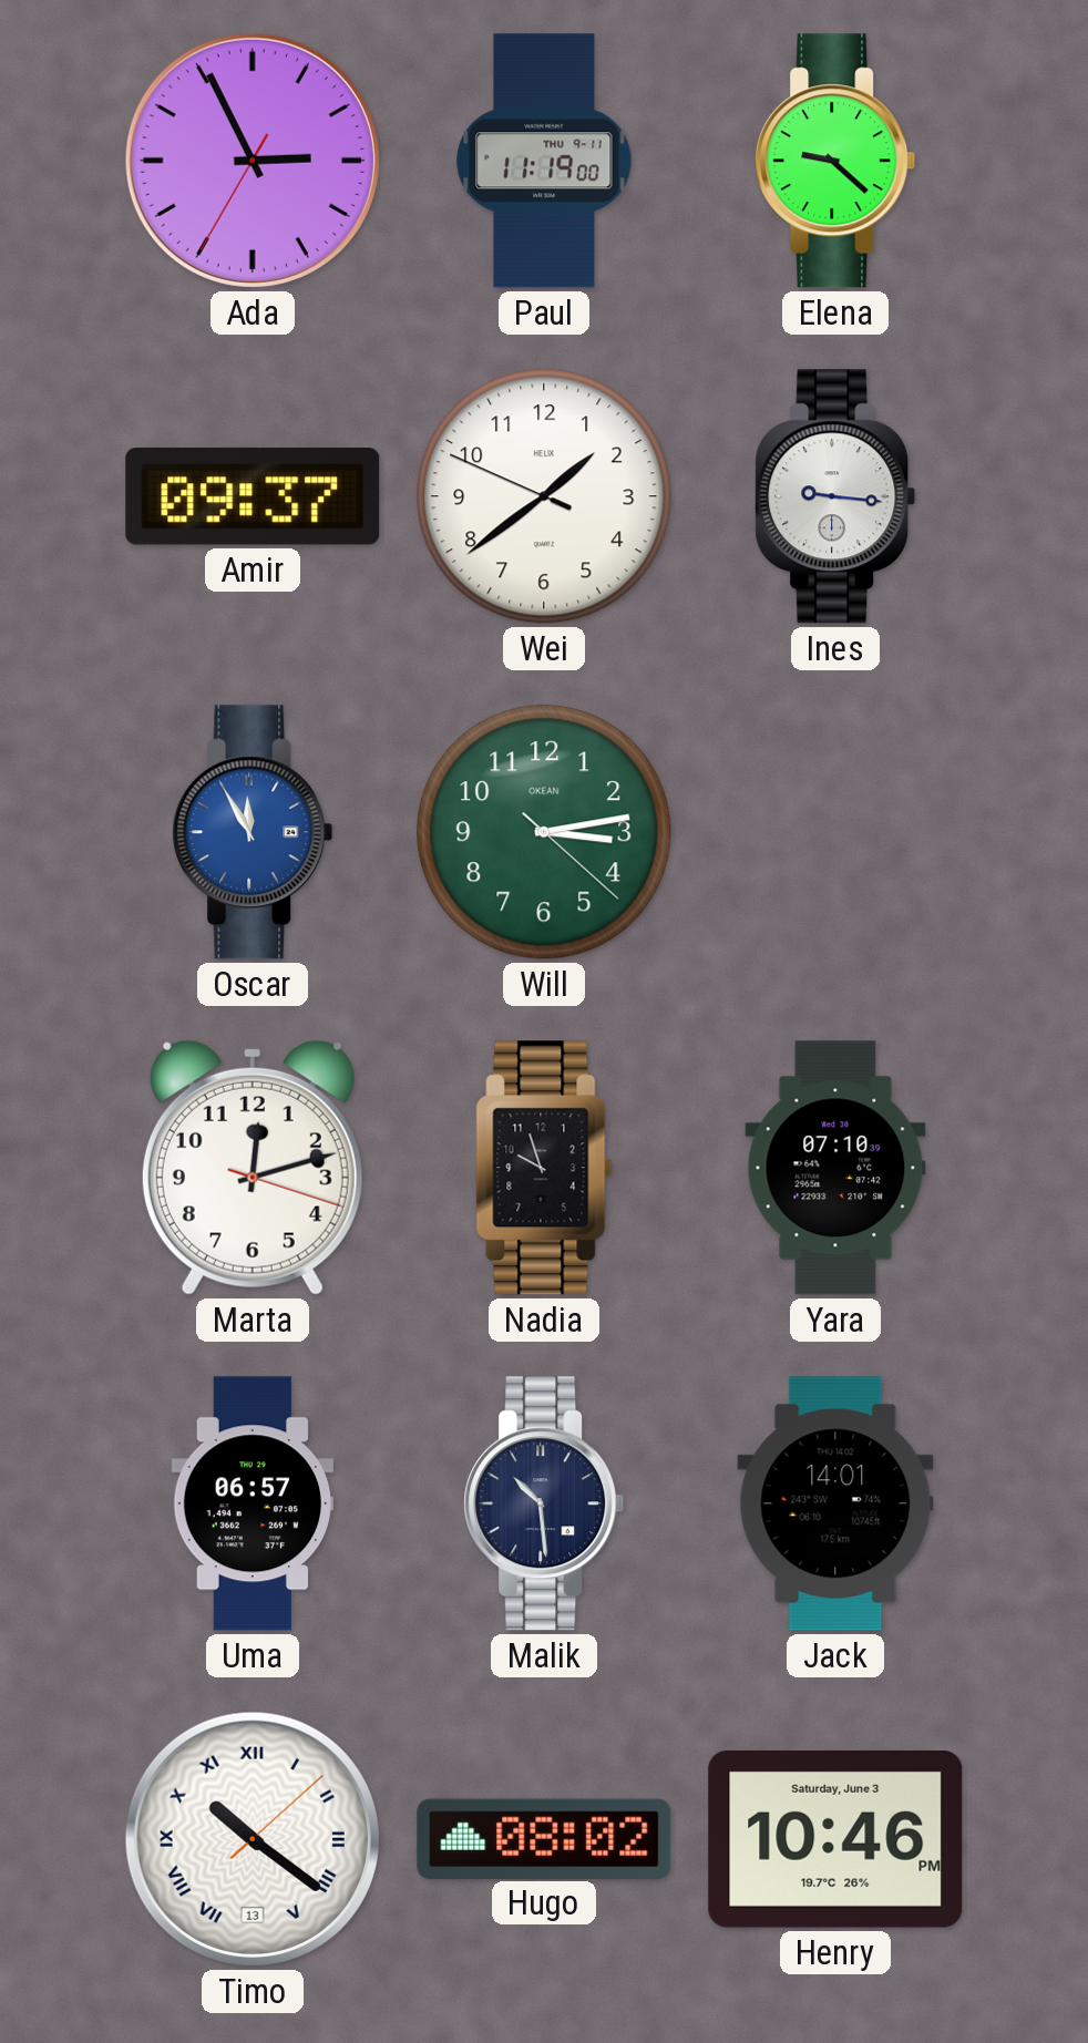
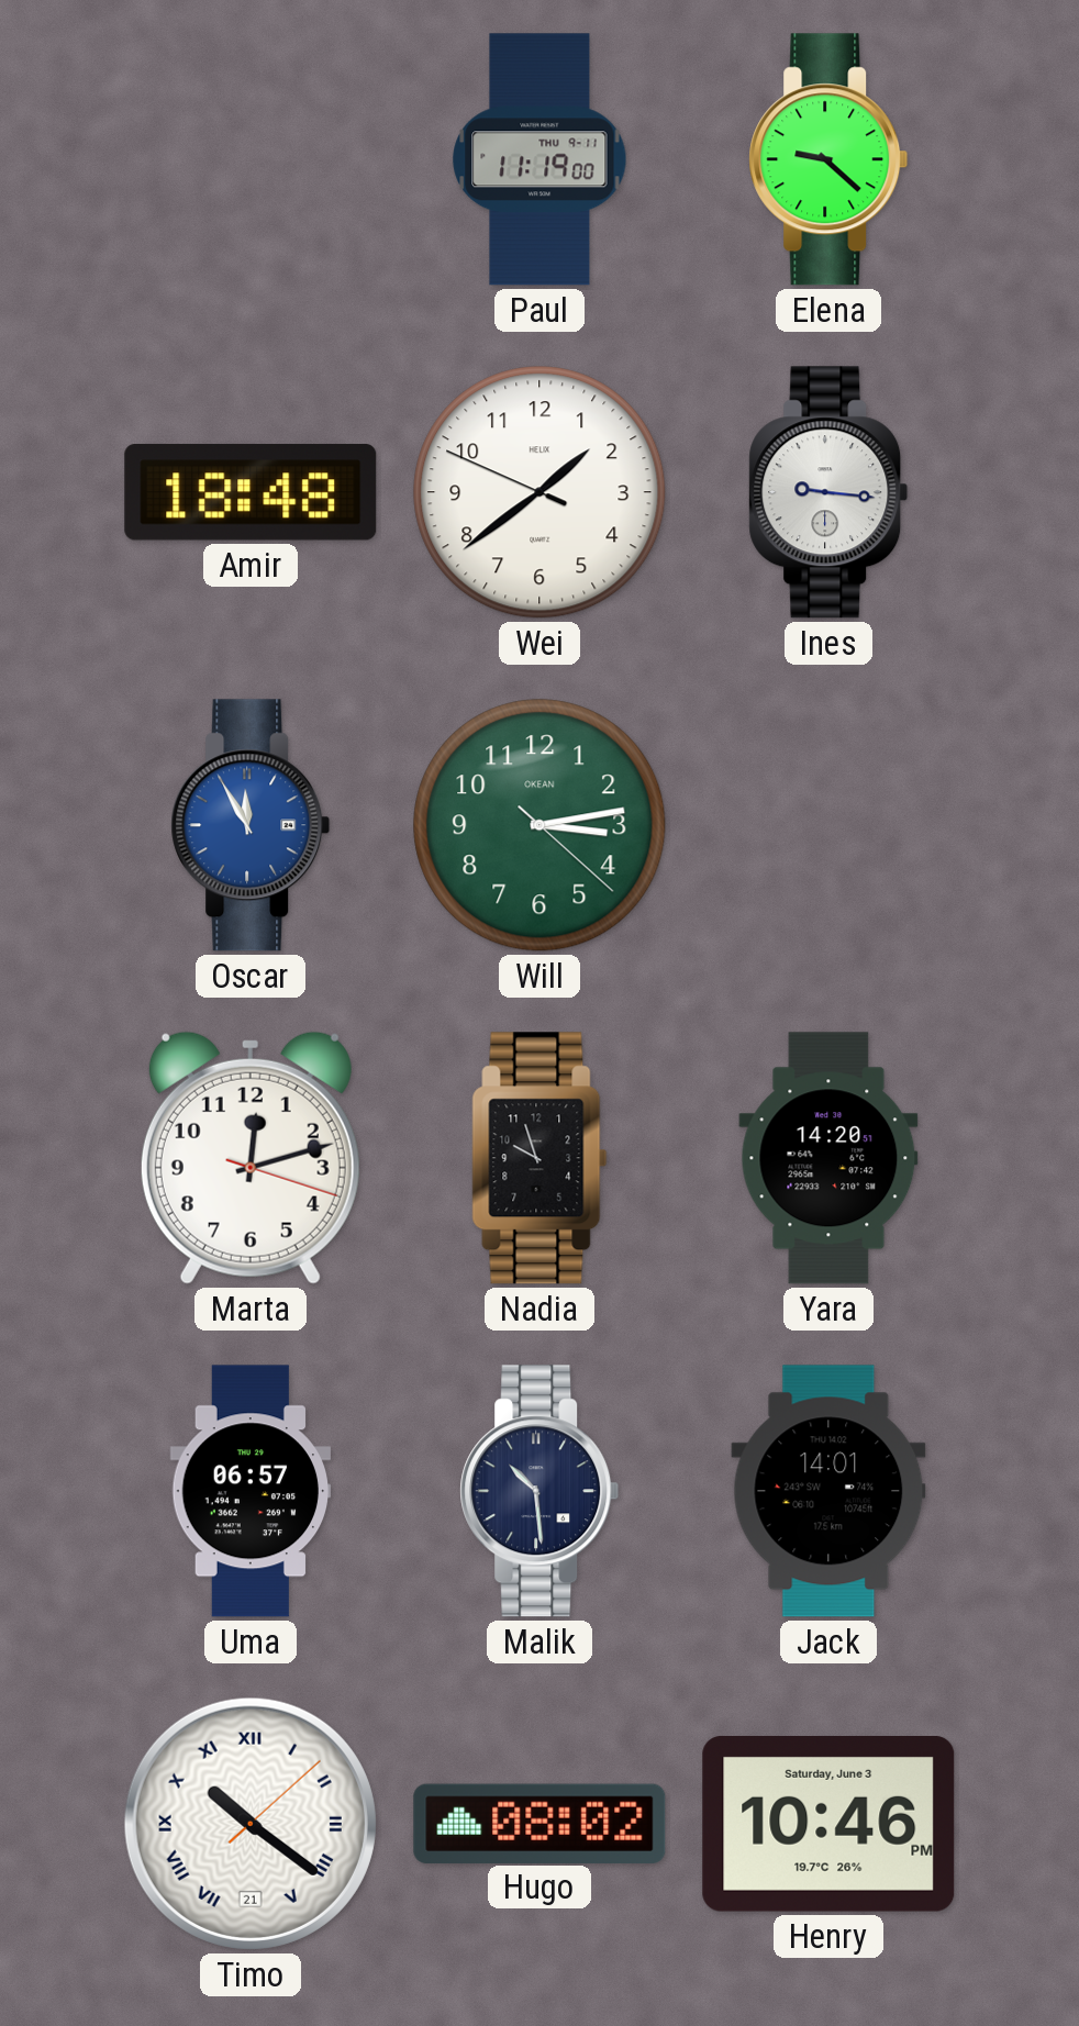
Ada: 2:55 -> none
Amir: 09:37 -> 18:48
Yara: 07:10 -> 14:20
Timo date: 13 -> 21
